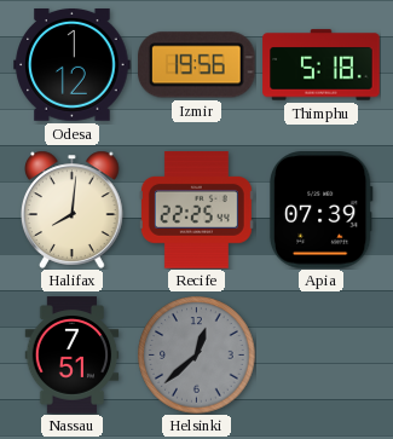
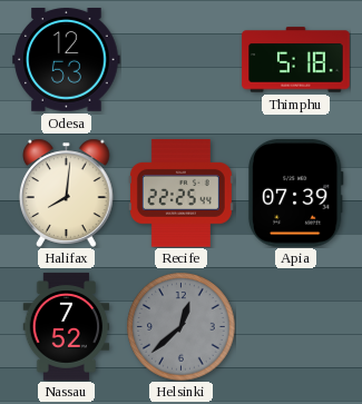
Odesa: 1:12 -> 12:53
Izmir: 19:56 -> none
Nassau: 7:51 -> 7:52
